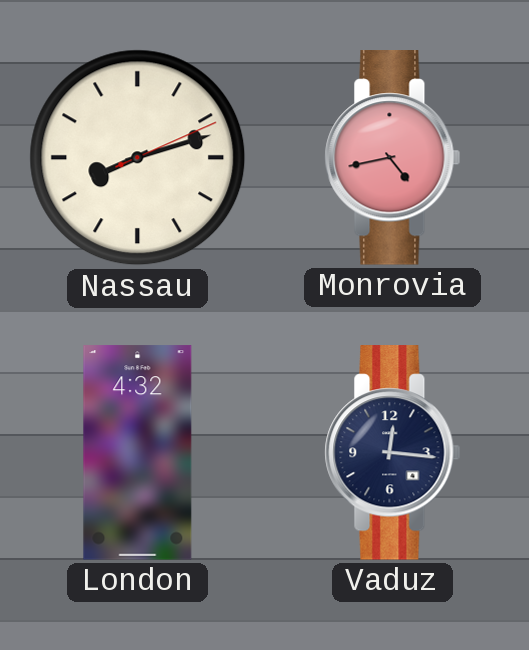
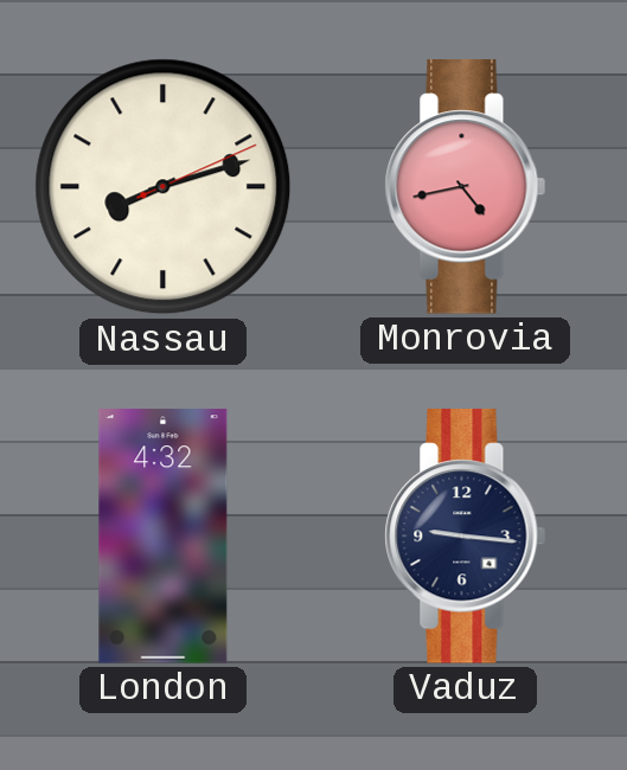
Vaduz: 12:16 -> 9:16
